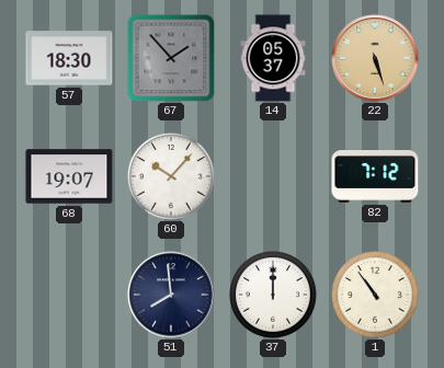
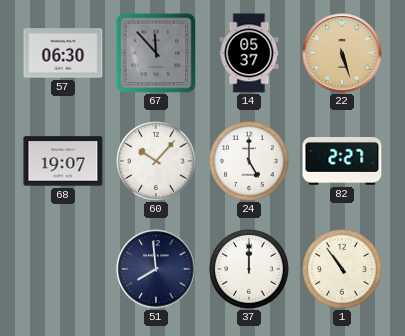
57: 18:30 -> 06:30
67: 1:53 -> 11:53
24: none -> 5:00
82: 7:12 -> 2:27
